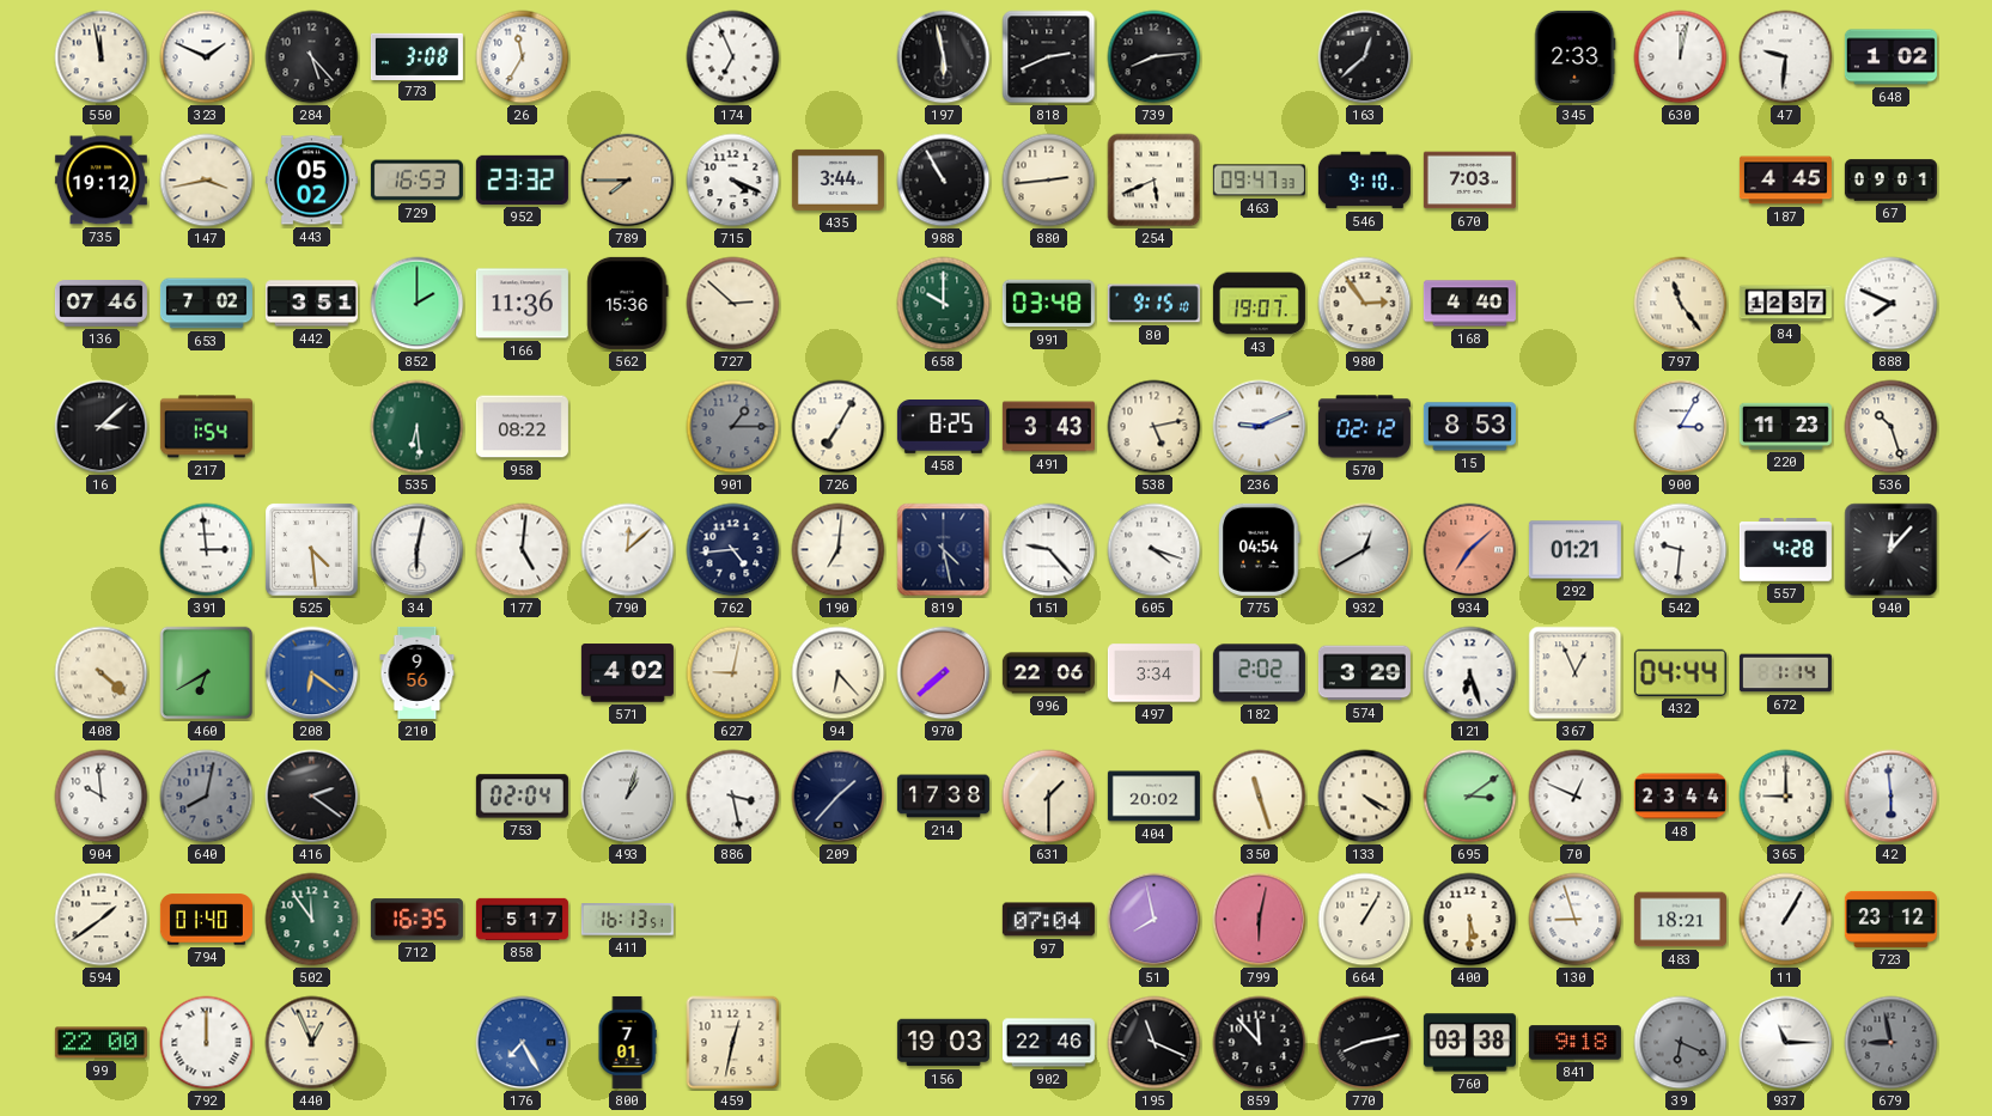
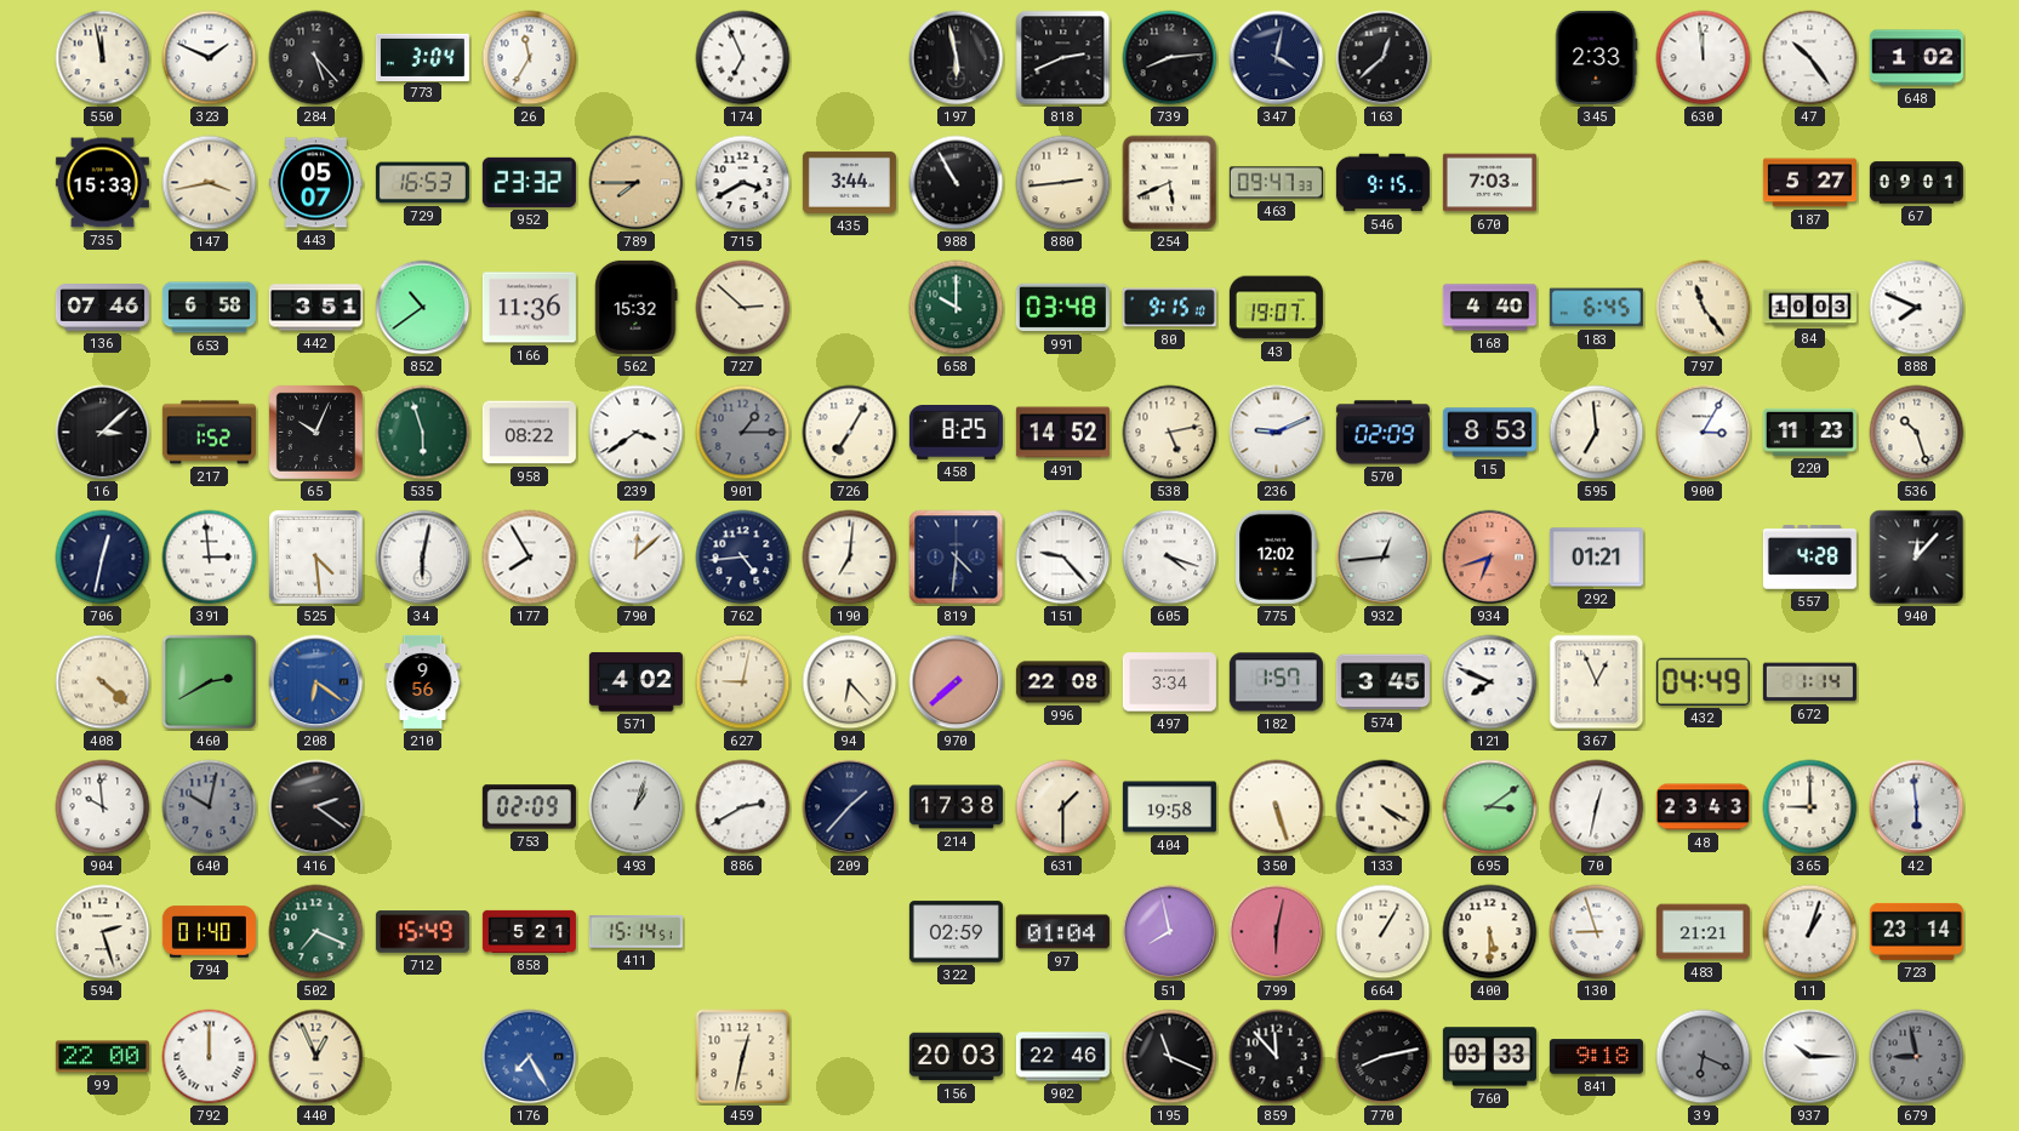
773: 3:08 -> 3:04
347: none -> 4:02
630: 12:02 -> 11:59
47: 9:31 -> 10:24
735: 19:12 -> 15:33
443: 05:02 -> 05:07
715: 4:19 -> 3:40
546: 9:10 -> 9:15
187: 4:45 -> 5:27
653: 7:02 -> 6:58
852: 2:00 -> 10:39
562: 15:36 -> 15:32
980: 2:54 -> none
183: none -> 6:45
84: 12:37 -> 10:03
217: 1:54 -> 1:52
65: none -> 10:04
535: 6:29 -> 5:57
239: none -> 3:39
491: 3:43 -> 14:52
570: 02:12 -> 02:09
595: none -> 6:59
706: none -> 12:32
177: 5:01 -> 7:55
819: 4:28 -> 4:31
775: 04:54 -> 12:02
932: 12:40 -> 12:44
934: 7:08 -> 6:42
542: 9:31 -> none
460: 6:40 -> 2:40
996: 22:06 -> 22:08
182: 2:02 -> 1:57
574: 3:29 -> 3:45
121: 6:27 -> 7:49
432: 04:44 -> 04:49
640: 8:02 -> 10:02
753: 02:04 -> 02:09
886: 3:28 -> 2:40
404: 20:02 -> 19:58
350: 11:27 -> 5:27
70: 12:49 -> 12:32
48: 23:44 -> 23:43
594: 1:39 -> 2:27
502: 11:54 -> 7:19
712: 16:35 -> 15:49
858: 5:17 -> 5:21
411: 16:13 -> 15:14
322: none -> 02:59
97: 07:04 -> 01:04
483: 18:21 -> 21:21
11: 1:05 -> 1:03
723: 23:12 -> 23:14
800: 7:01 -> none
156: 19:03 -> 20:03
760: 03:38 -> 03:33
937: 11:15 -> 10:15
